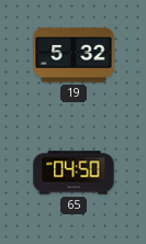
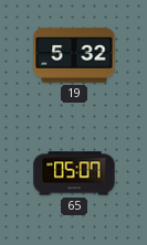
65: 04:50 -> 05:07
